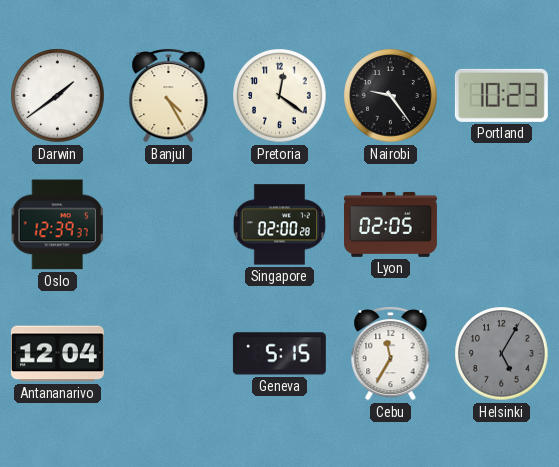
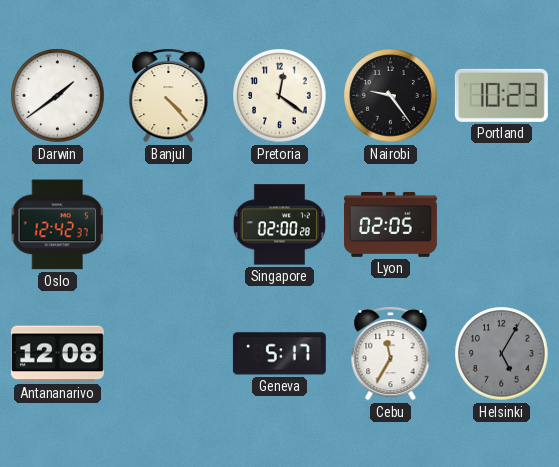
Banjul: 4:25 -> 4:23
Oslo: 12:39 -> 12:42
Antananarivo: 12:04 -> 12:08
Geneva: 5:15 -> 5:17
